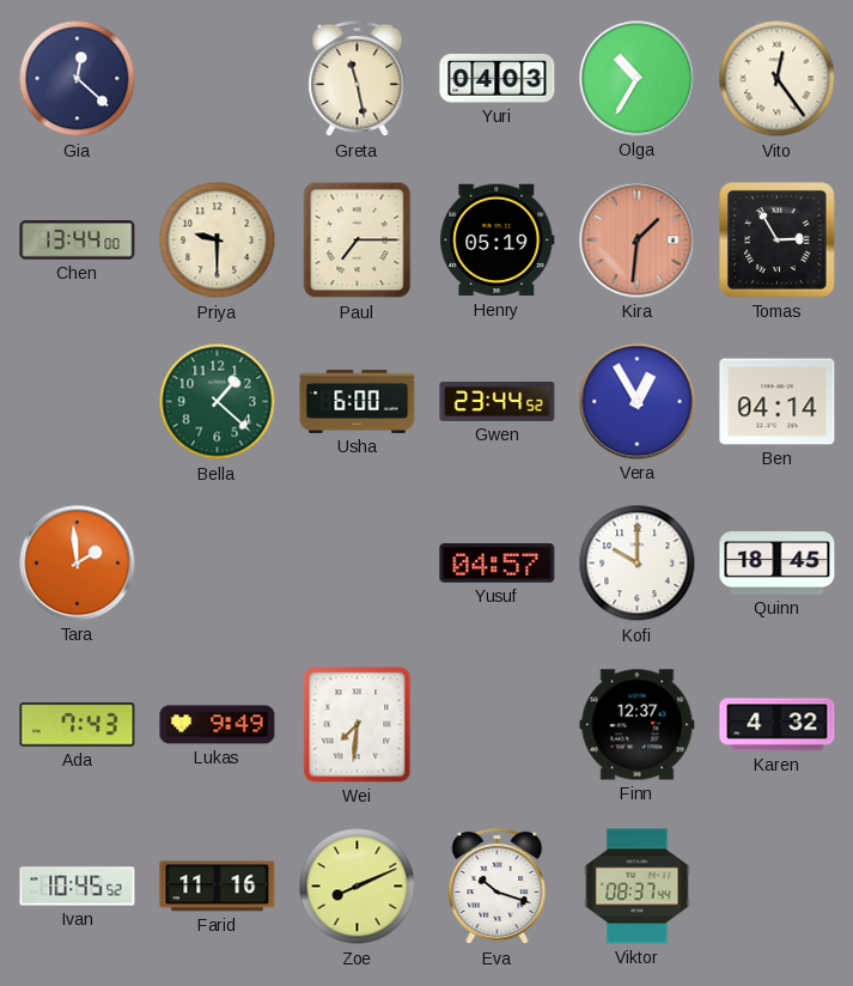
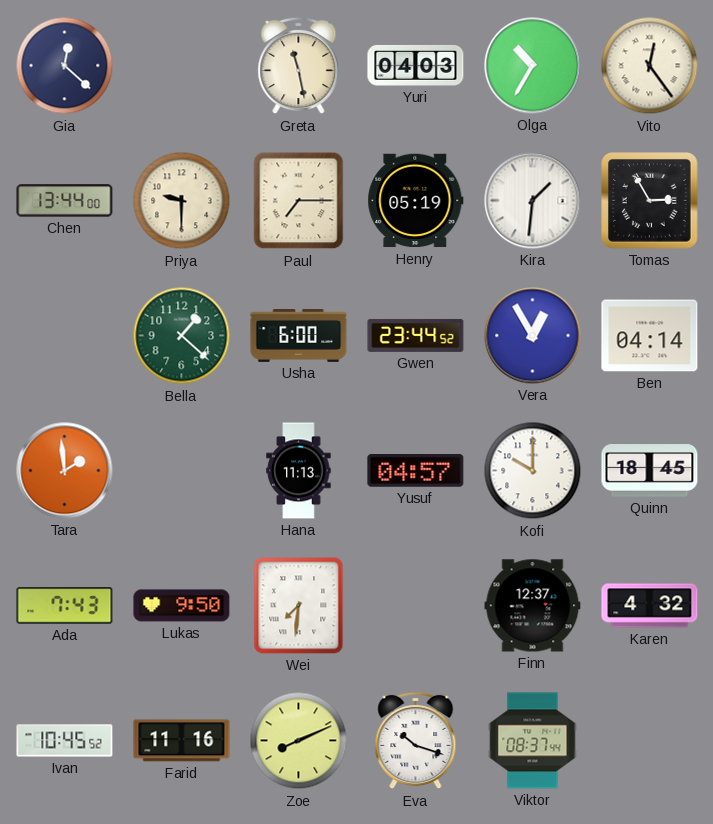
Kira dial: salmon -> white
Hana: none -> 11:13
Lukas: 9:49 -> 9:50
